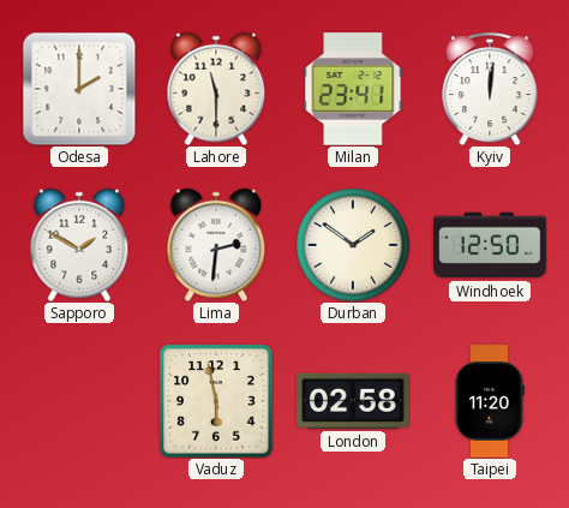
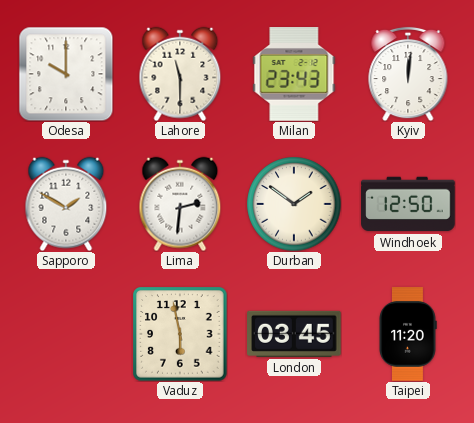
Odesa: 2:00 -> 10:00
Milan: 23:41 -> 23:43
London: 02:58 -> 03:45
